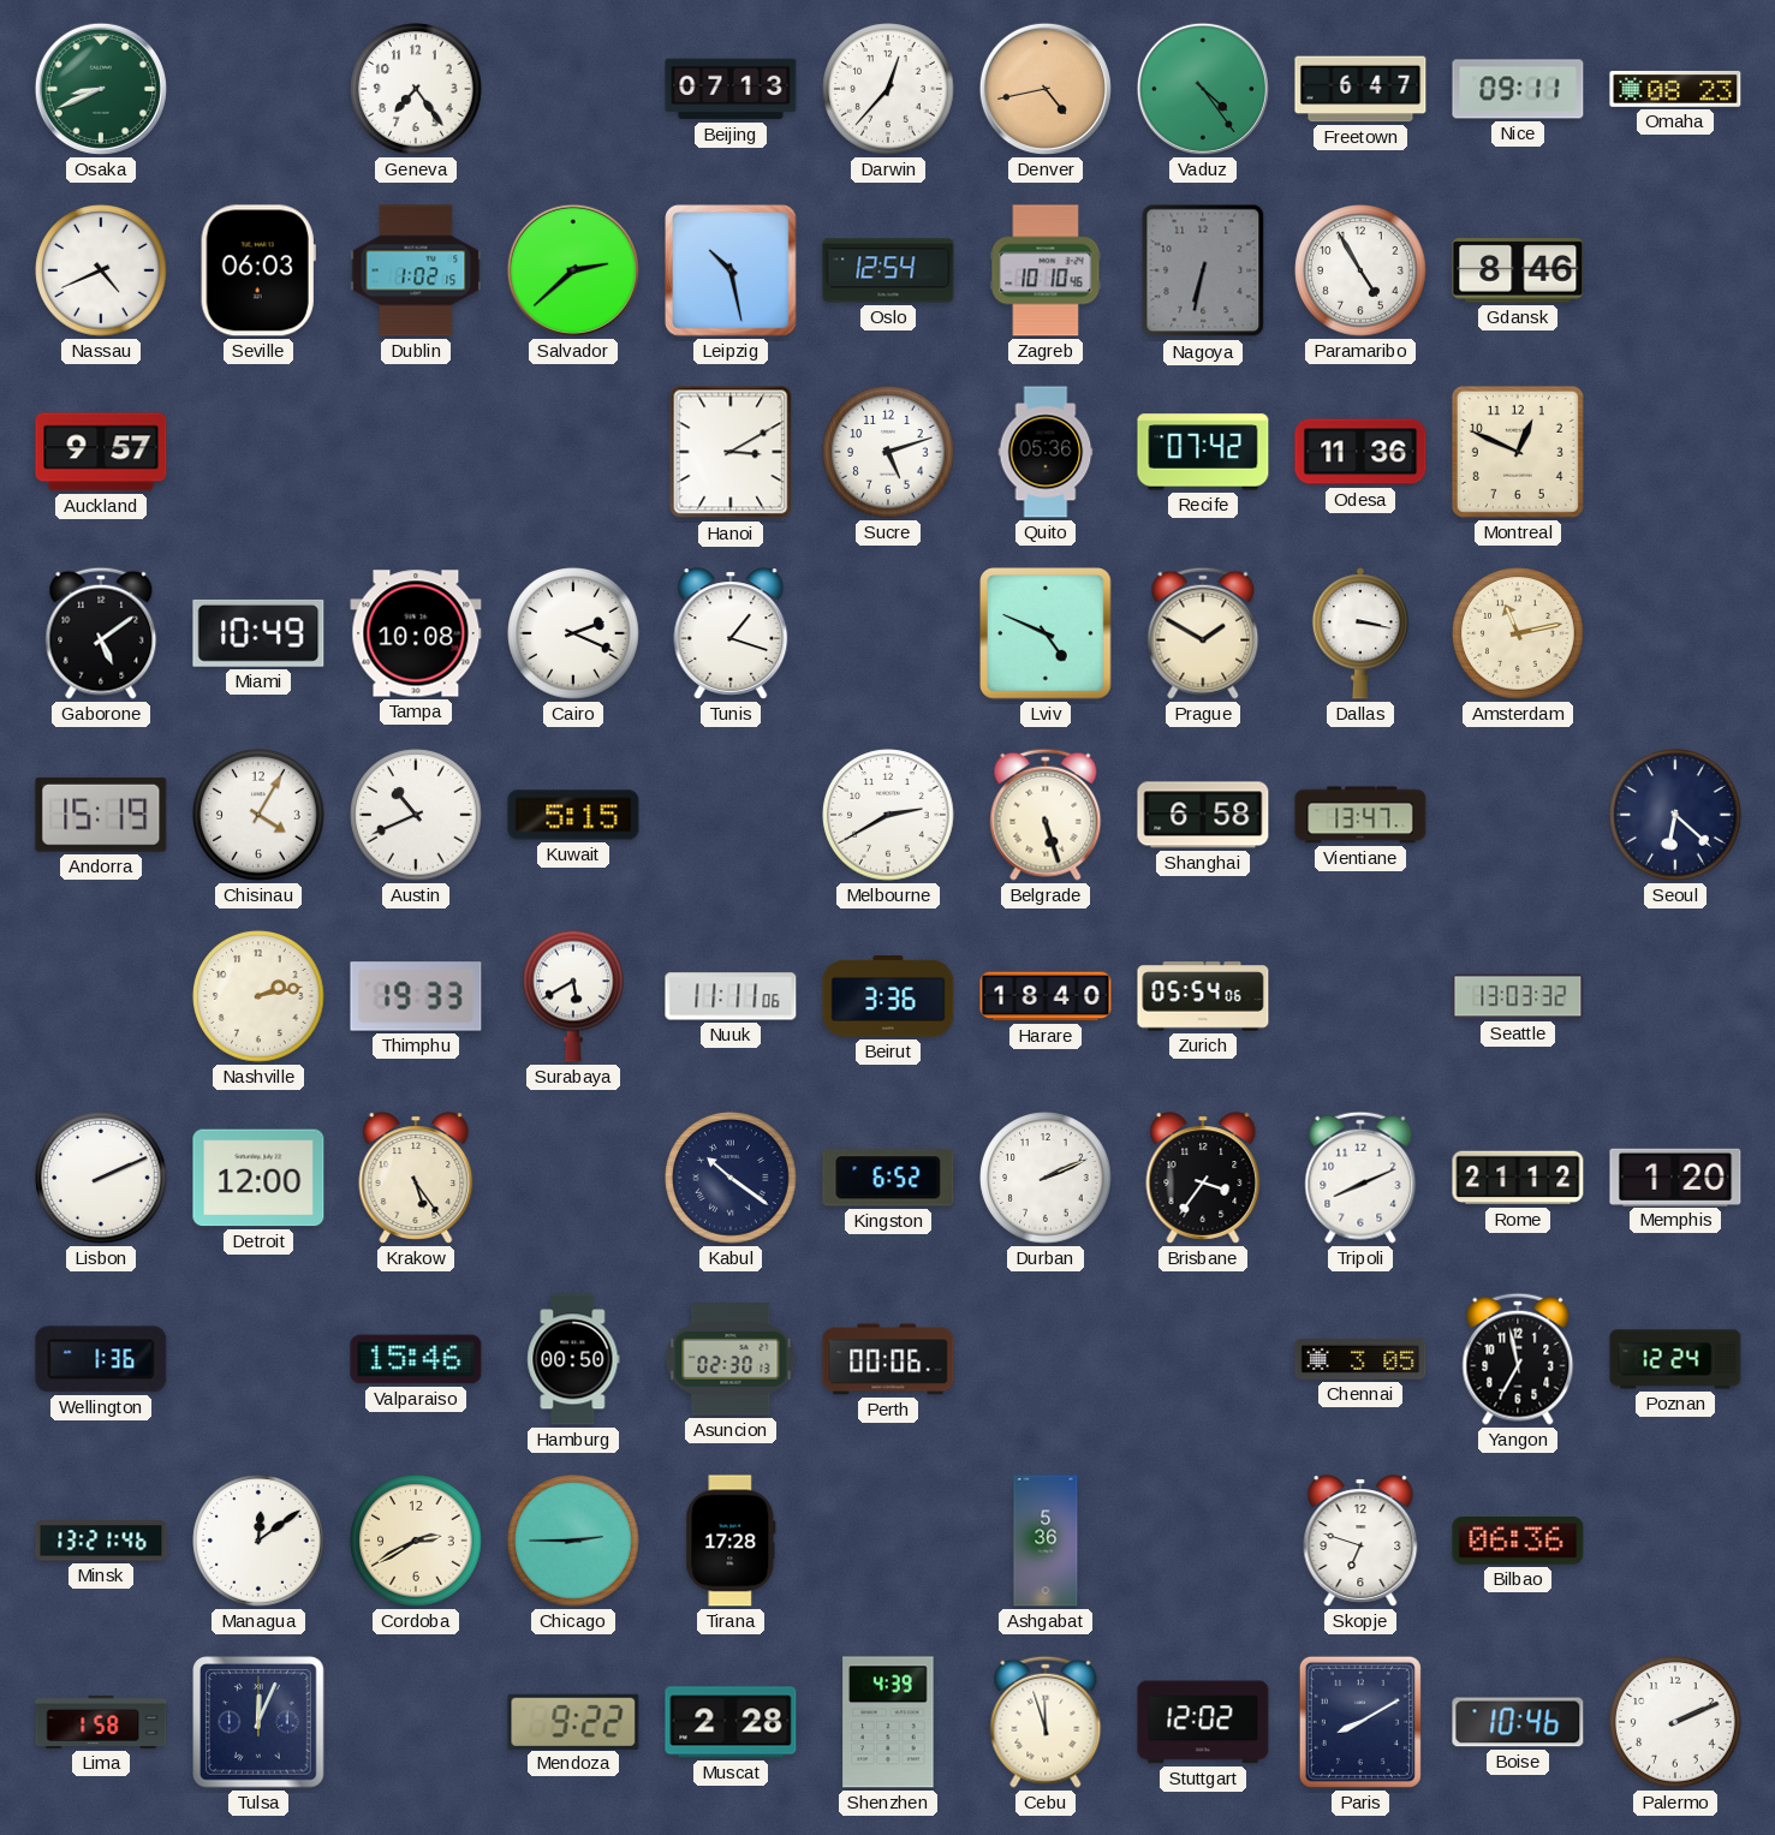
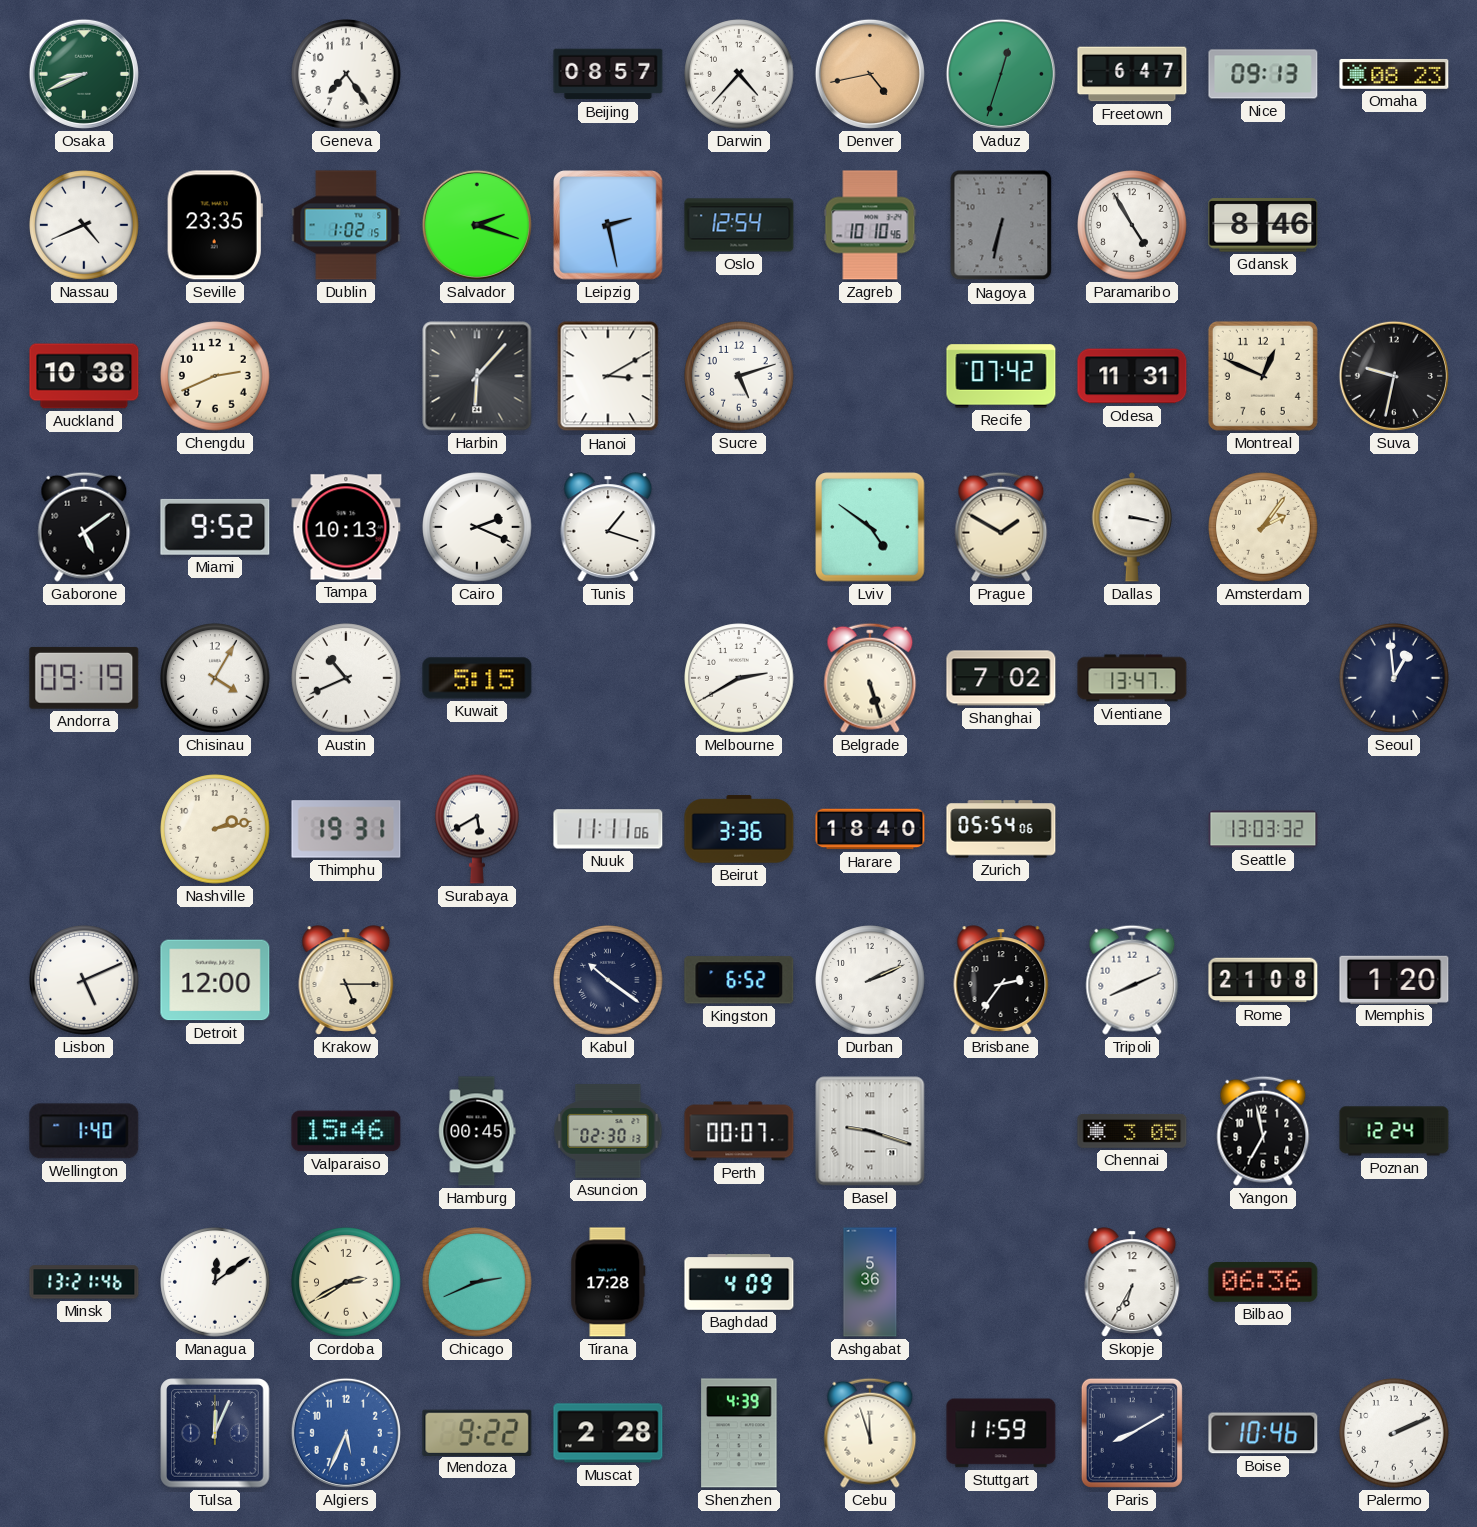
Beijing: 07:13 -> 08:57
Darwin: 12:37 -> 4:37
Vaduz: 4:24 -> 12:33
Nice: 09:11 -> 09:13
Seville: 06:03 -> 23:35
Salvador: 2:38 -> 2:18
Leipzig: 10:28 -> 2:28
Auckland: 9:57 -> 10:38
Chengdu: none -> 2:41
Harbin: none -> 6:07
Quito: 05:36 -> none
Odesa: 11:36 -> 11:31
Suva: none -> 9:32
Miami: 10:49 -> 9:52
Tampa: 10:08 -> 10:13
Lviv: 4:49 -> 4:51
Amsterdam: 11:13 -> 2:06
Andorra: 15:19 -> 09:19
Shanghai: 6:58 -> 7:02
Seoul: 6:22 -> 12:59
Thimphu: 19:33 -> 19:31
Lisbon: 2:11 -> 5:11
Krakow: 5:24 -> 5:15
Brisbane: 3:36 -> 2:36
Rome: 21:12 -> 21:08
Wellington: 1:36 -> 1:40
Hamburg: 00:50 -> 00:45
Perth: 00:06 -> 00:07
Basel: none -> 9:18
Chicago: 2:45 -> 2:41
Baghdad: none -> 4:09
Skopje: 6:48 -> 6:35
Lima: 1:58 -> none
Algiers: none -> 5:34
Stuttgart: 12:02 -> 11:59
